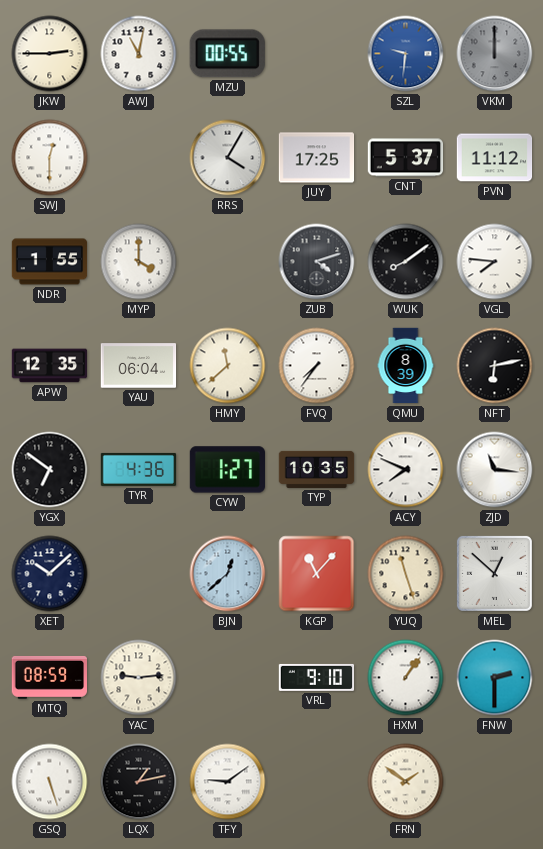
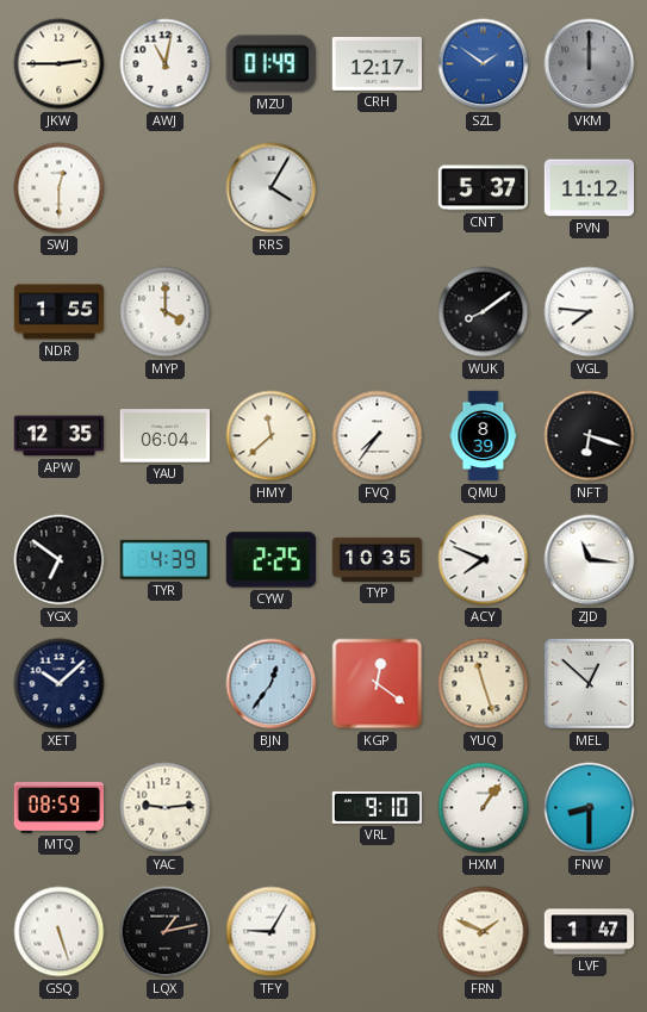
MZU: 00:55 -> 01:49
CRH: none -> 12:17
SZL: 9:31 -> 1:51
JUY: 17:25 -> none
ZUB: 4:12 -> none
NFT: 6:13 -> 6:18
TYR: 4:36 -> 4:39
CYW: 1:27 -> 2:25
BJN: 12:38 -> 12:36
KGP: 11:07 -> 12:21
FNW: 2:30 -> 8:30
TFY: 9:09 -> 9:05
FRN: 1:51 -> 1:49
LVF: none -> 1:47
